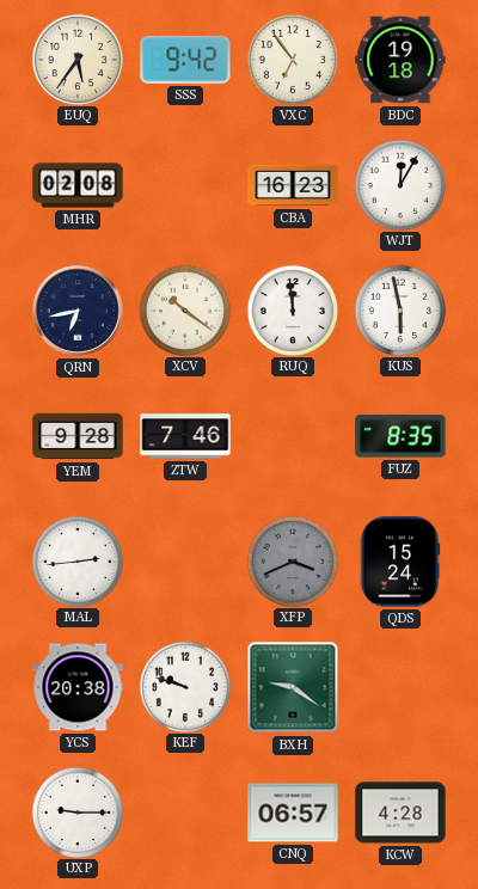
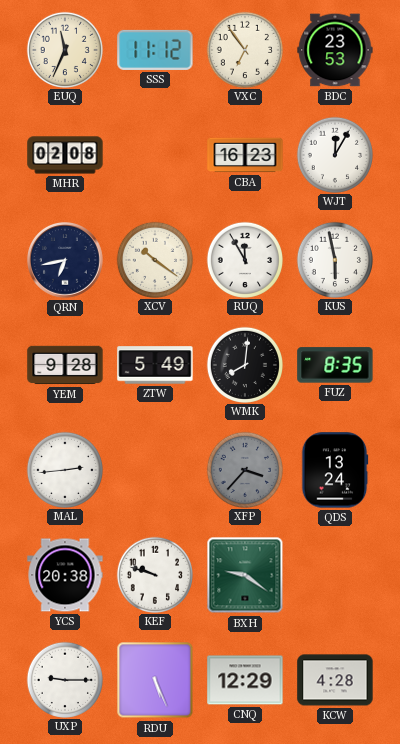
EUQ: 5:36 -> 11:34
SSS: 9:42 -> 11:12
BDC: 19:18 -> 23:53
RUQ: 11:59 -> 11:55
ZTW: 7:46 -> 5:49
WMK: none -> 8:01
XFP: 3:41 -> 3:37
QDS: 15:24 -> 13:24
RDU: none -> 5:26
CNQ: 06:57 -> 12:29
